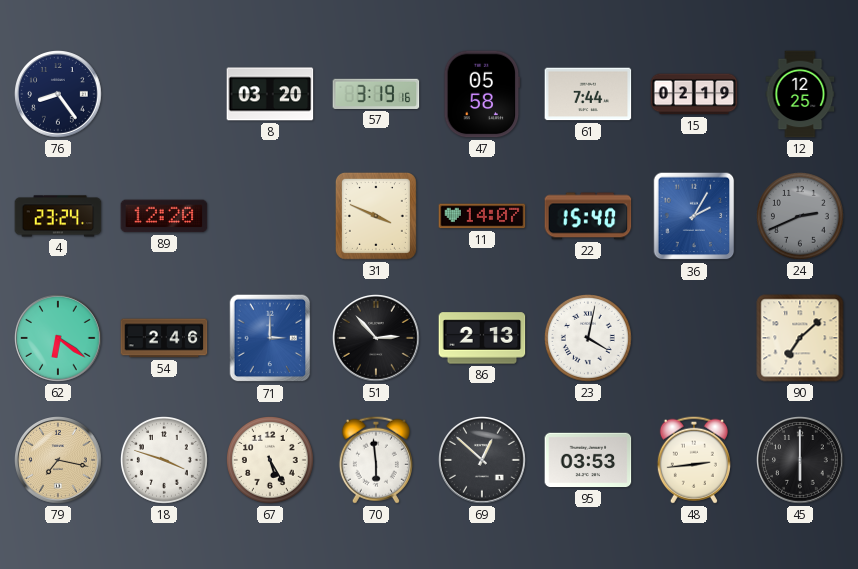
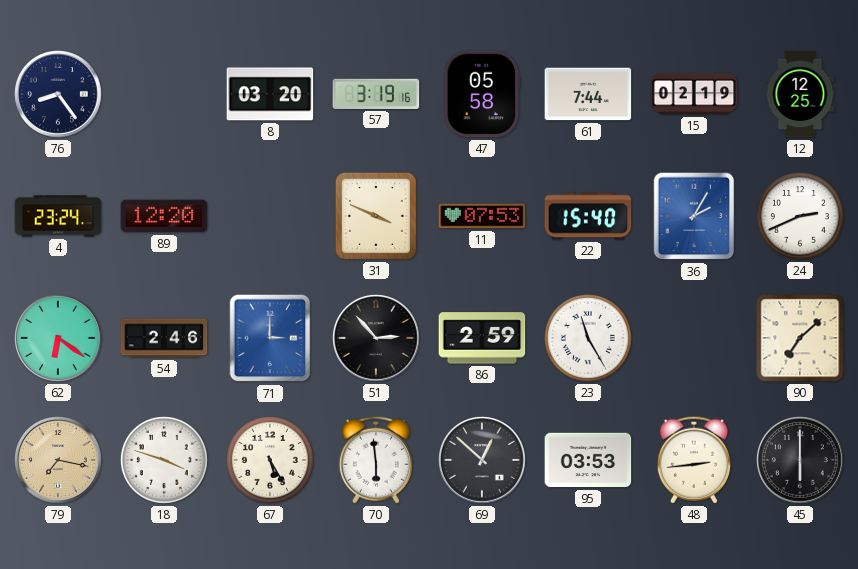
11: 14:07 -> 07:53
24 dial: grey -> white
86: 2:13 -> 2:59
23: 4:02 -> 11:25
